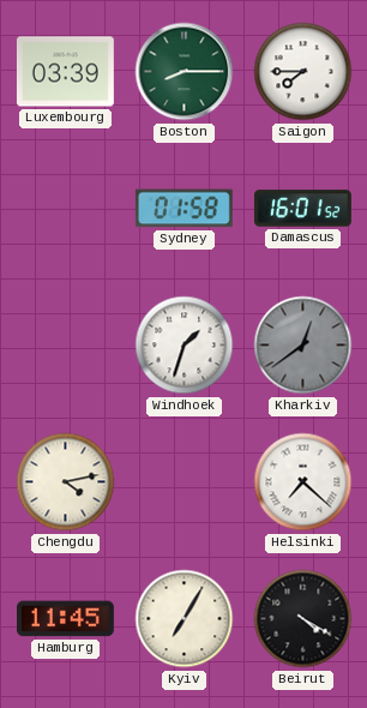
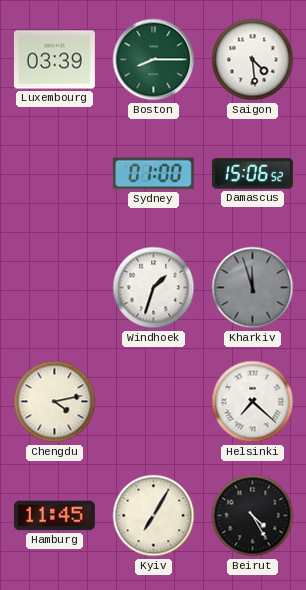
Saigon: 7:45 -> 4:29
Sydney: 01:58 -> 01:00
Damascus: 16:01 -> 15:06
Kharkiv: 12:39 -> 11:57
Beirut: 4:20 -> 4:25
